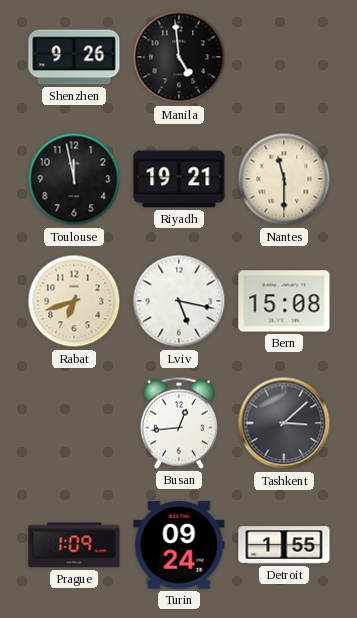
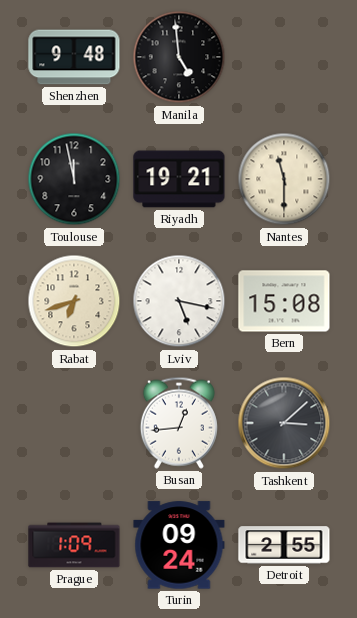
Shenzhen: 9:26 -> 9:48
Detroit: 1:55 -> 2:55
